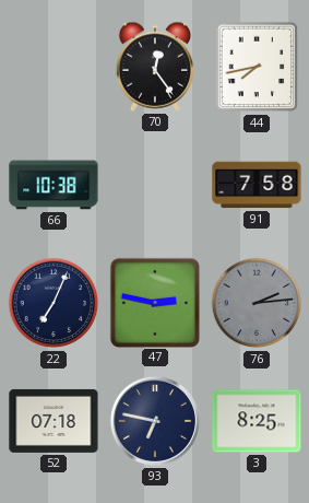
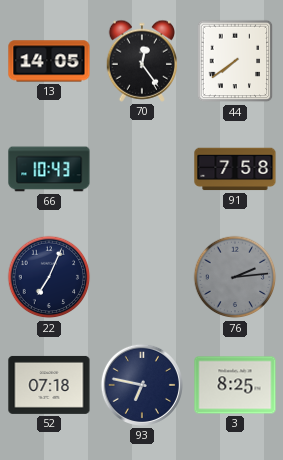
13: none -> 14:05
44: 7:43 -> 7:39
66: 10:38 -> 10:43
47: 2:47 -> none
